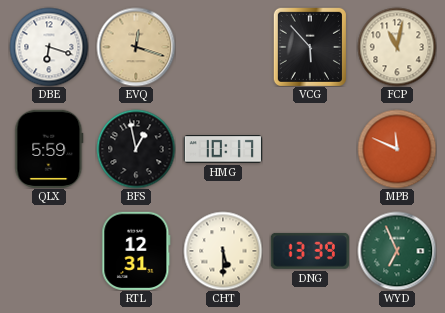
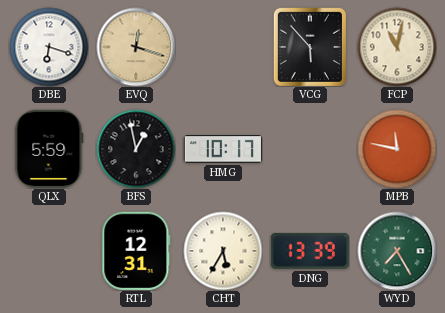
MPB: 11:49 -> 11:47
CHT: 5:30 -> 5:35
WYD: 6:56 -> 7:25
